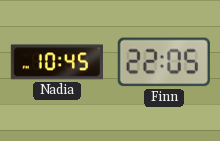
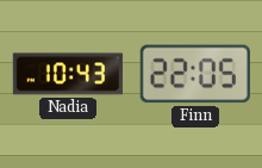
Nadia: 10:45 -> 10:43
